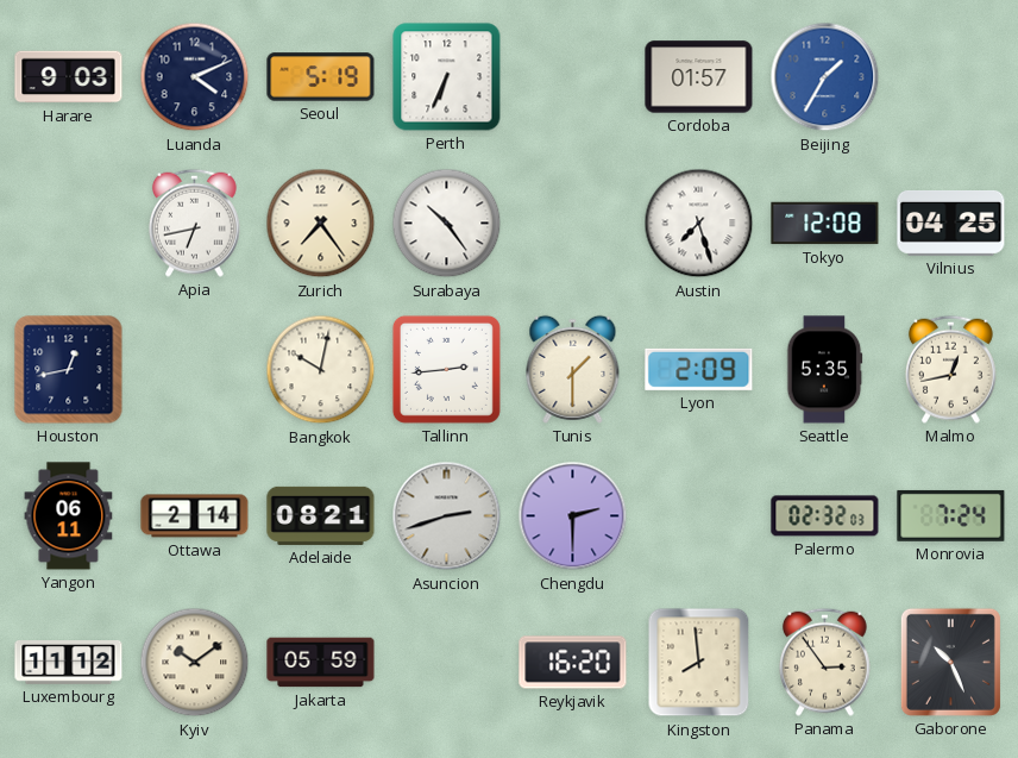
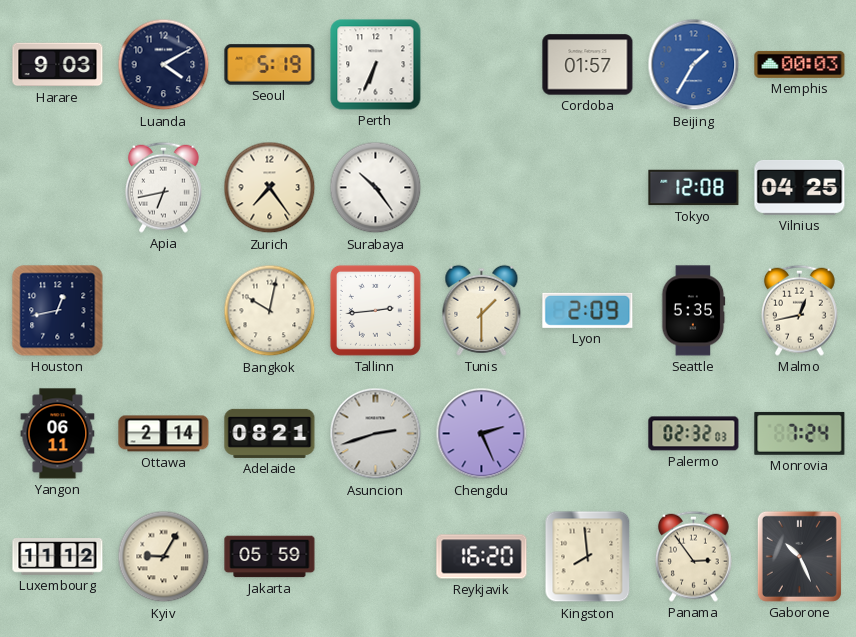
Luanda: 4:11 -> 4:10
Memphis: none -> 00:03
Austin: 7:27 -> none
Chengdu: 2:30 -> 2:26
Kyiv: 10:09 -> 9:05
